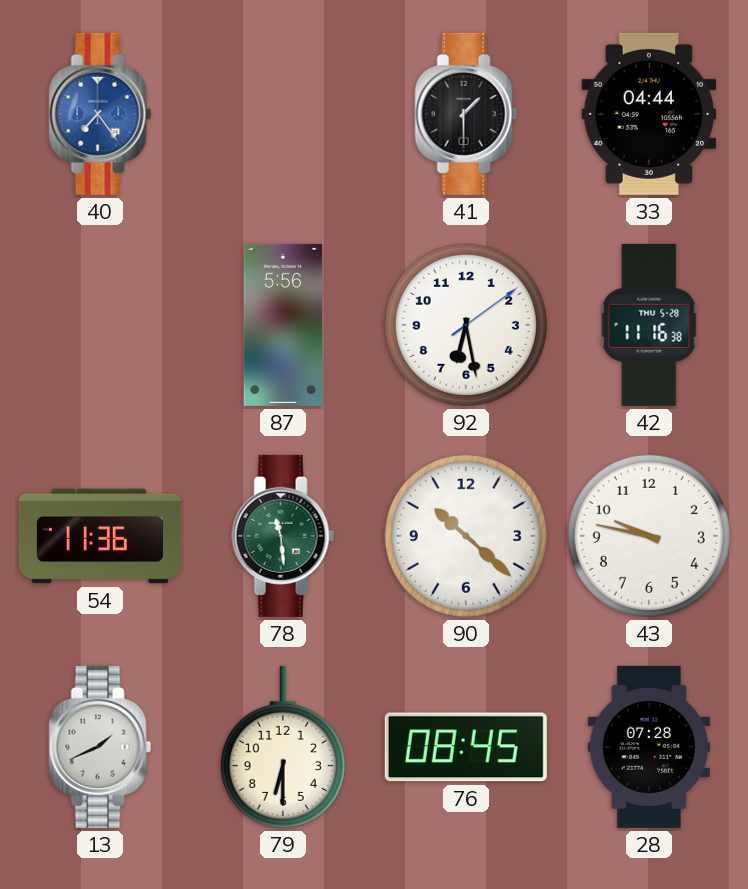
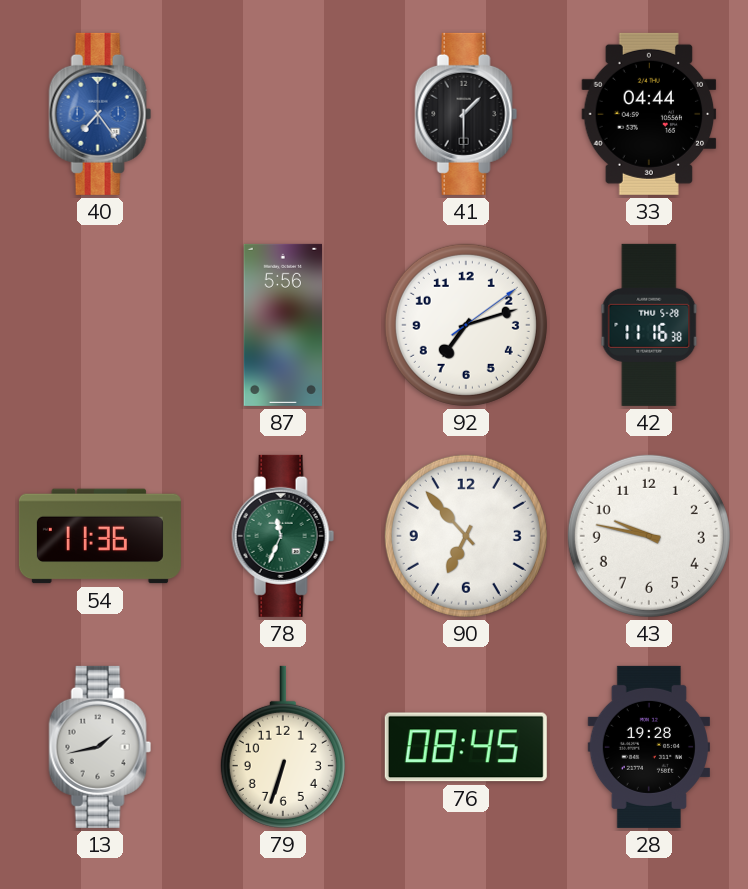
92: 6:28 -> 7:12
78: 11:29 -> 11:34
90: 10:22 -> 6:53
13: 1:41 -> 1:43
79: 6:30 -> 6:33
28: 07:28 -> 19:28
